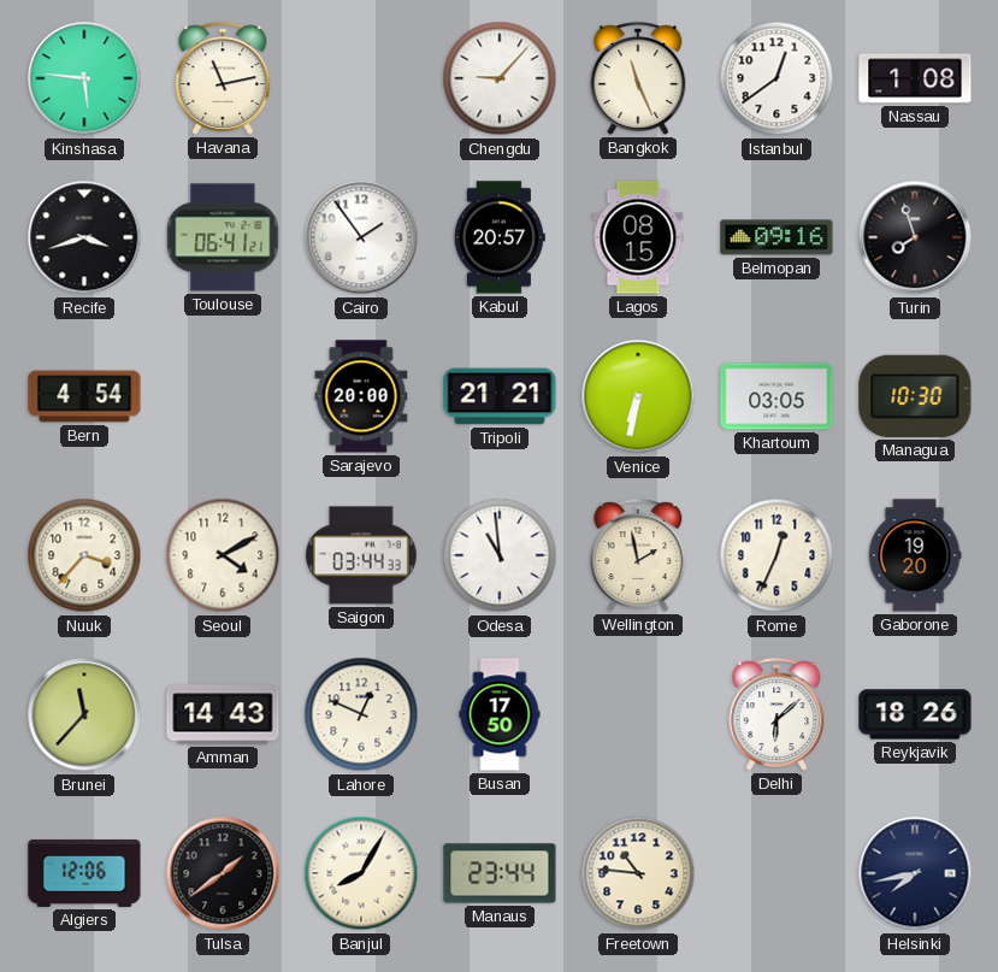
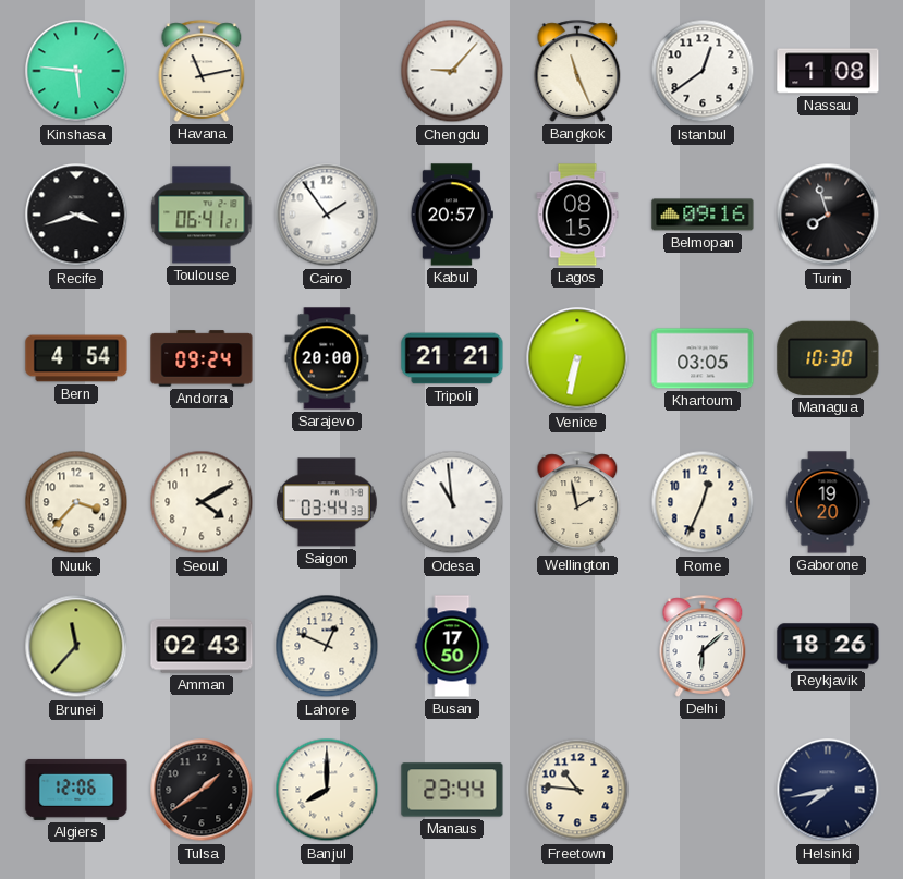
Andorra: none -> 09:24
Amman: 14:43 -> 02:43
Banjul: 8:05 -> 8:00
